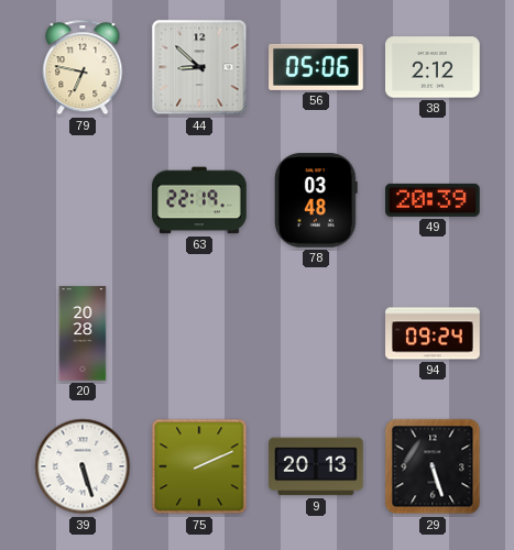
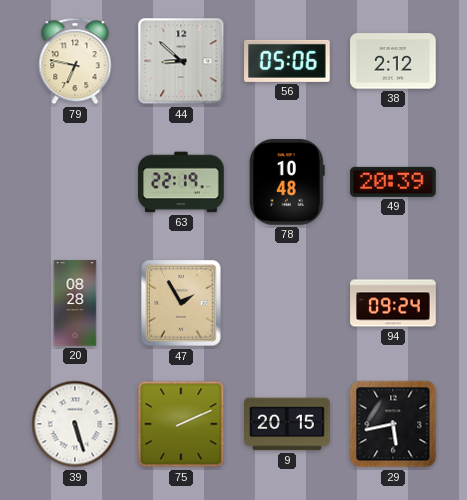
78: 03:48 -> 10:48
20: 20:28 -> 08:28
47: none -> 1:55
9: 20:13 -> 20:15
29: 5:27 -> 5:43
